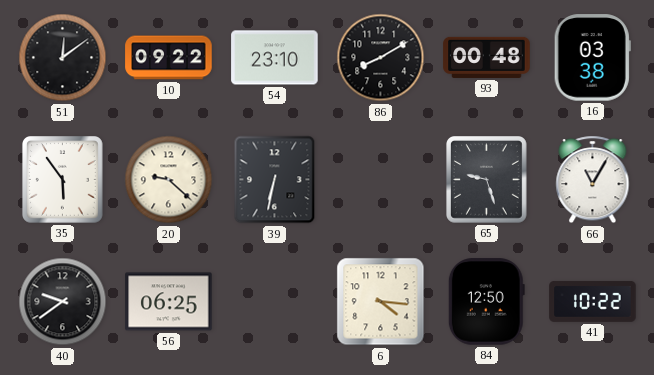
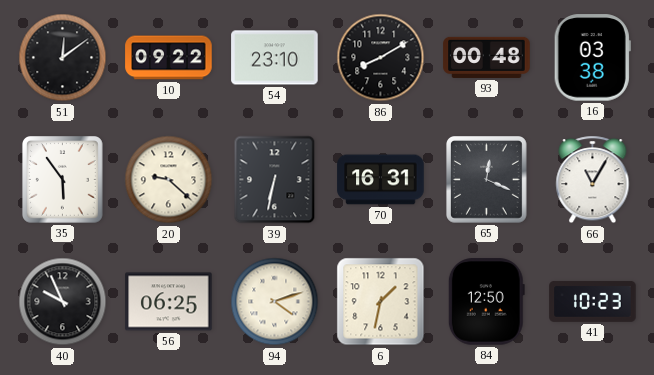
70: none -> 16:31
65: 9:27 -> 12:19
40: 9:39 -> 9:56
94: none -> 4:12
6: 4:16 -> 1:32
41: 10:22 -> 10:23
